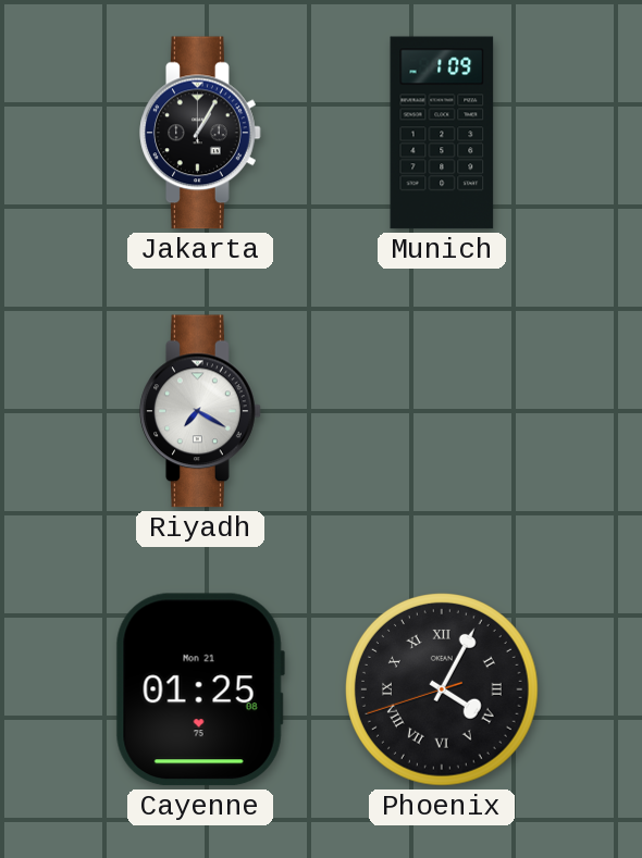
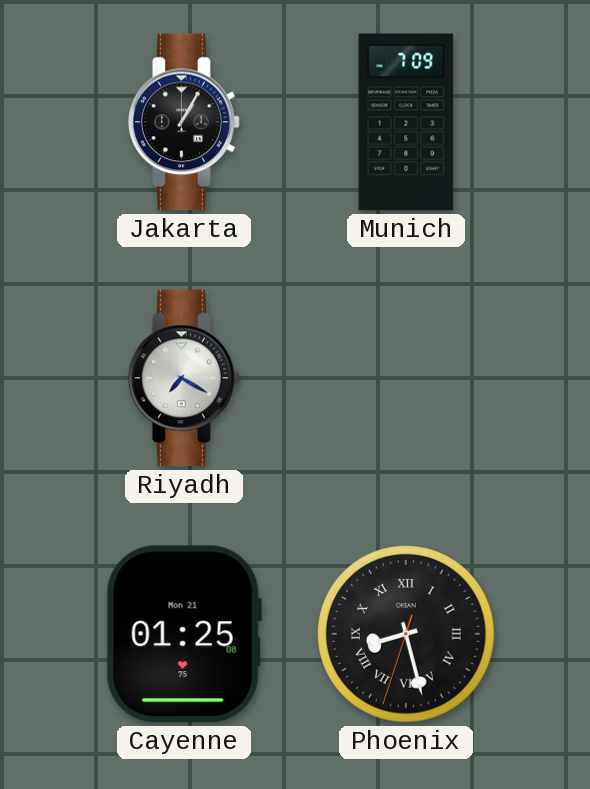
Munich: 1:09 -> 7:09
Phoenix: 4:04 -> 8:27
